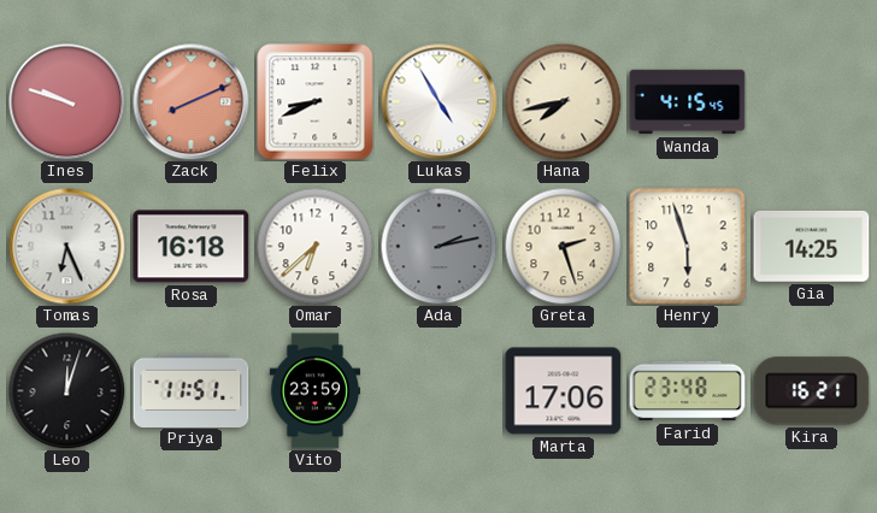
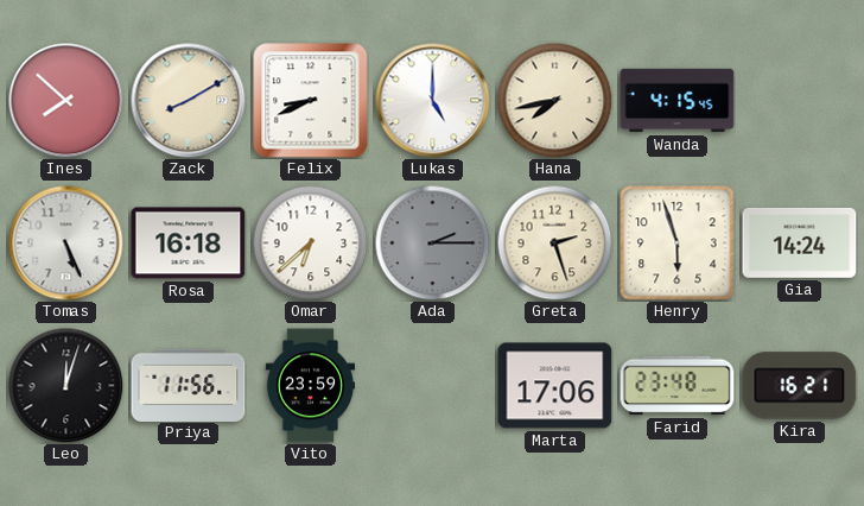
Ines: 9:48 -> 7:52
Zack: 8:11 -> 8:10
Zack dial: salmon -> cream
Lukas: 4:55 -> 5:00
Tomas: 6:26 -> 5:26
Ada: 2:13 -> 2:15
Gia: 14:25 -> 14:24
Priya: 11:51 -> 11:56
